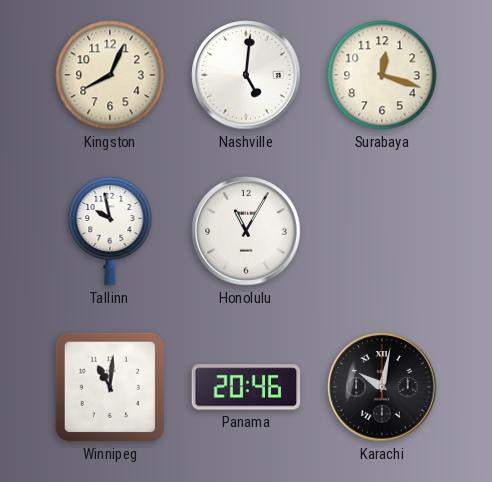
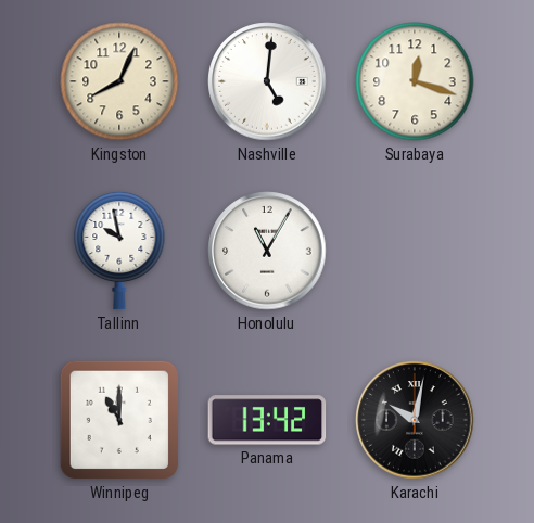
Winnipeg: 11:01 -> 11:00
Panama: 20:46 -> 13:42
